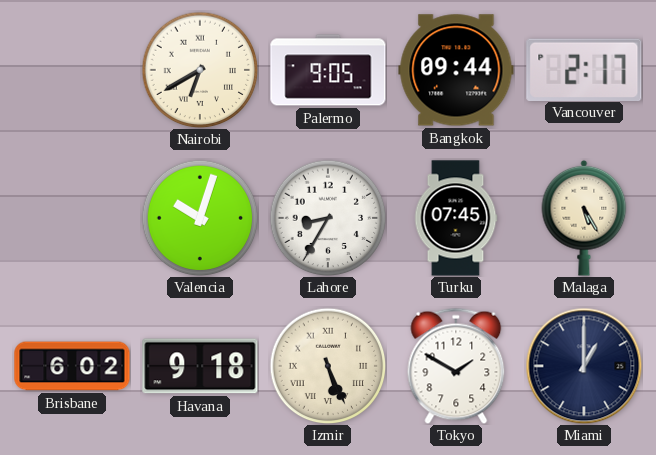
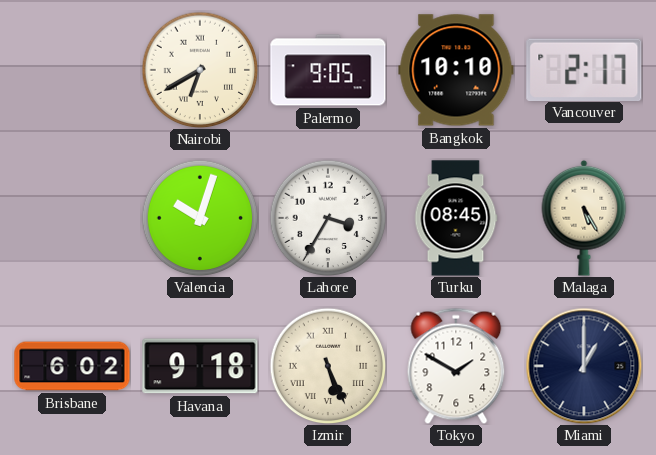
Bangkok: 09:44 -> 10:10
Lahore: 8:35 -> 3:35
Turku: 07:45 -> 08:45
